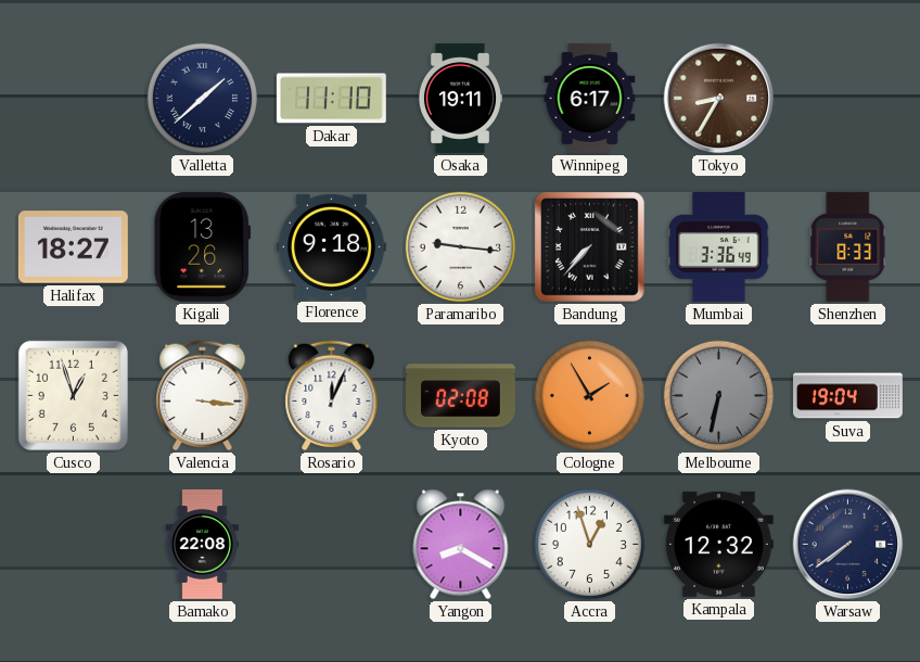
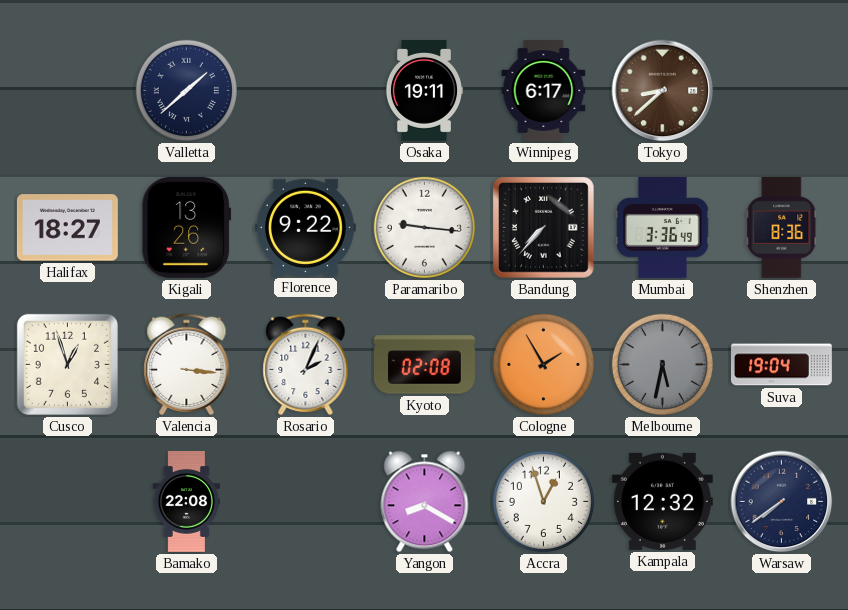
Dakar: 11:10 -> none
Tokyo: 8:35 -> 8:38
Florence: 9:18 -> 9:22
Shenzhen: 8:33 -> 8:36
Rosario: 12:04 -> 2:04
Melbourne: 6:32 -> 5:32
